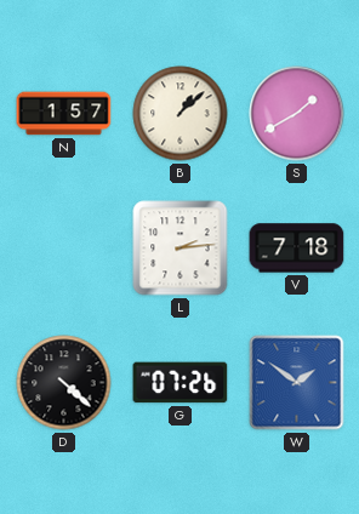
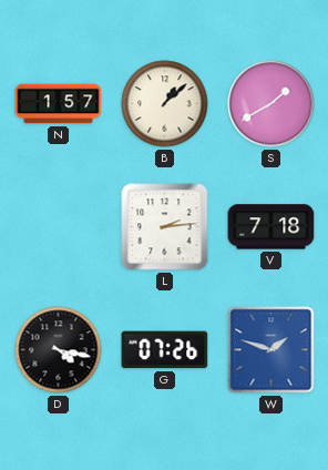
D: 4:22 -> 4:17
W: 1:51 -> 1:48
